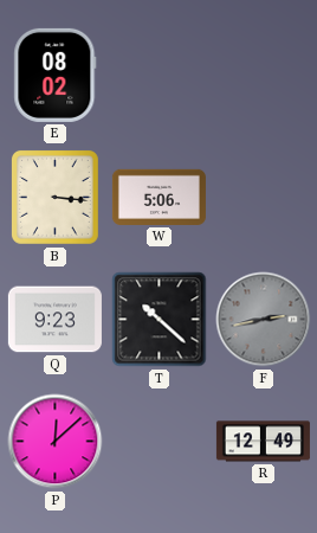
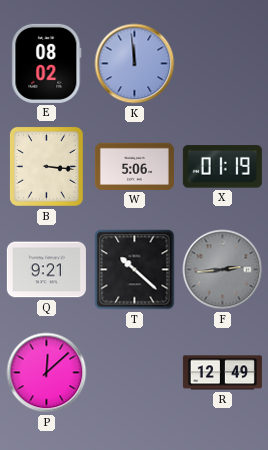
K: none -> 11:59
X: none -> 01:19
Q: 9:23 -> 9:21
F: 2:43 -> 2:44
